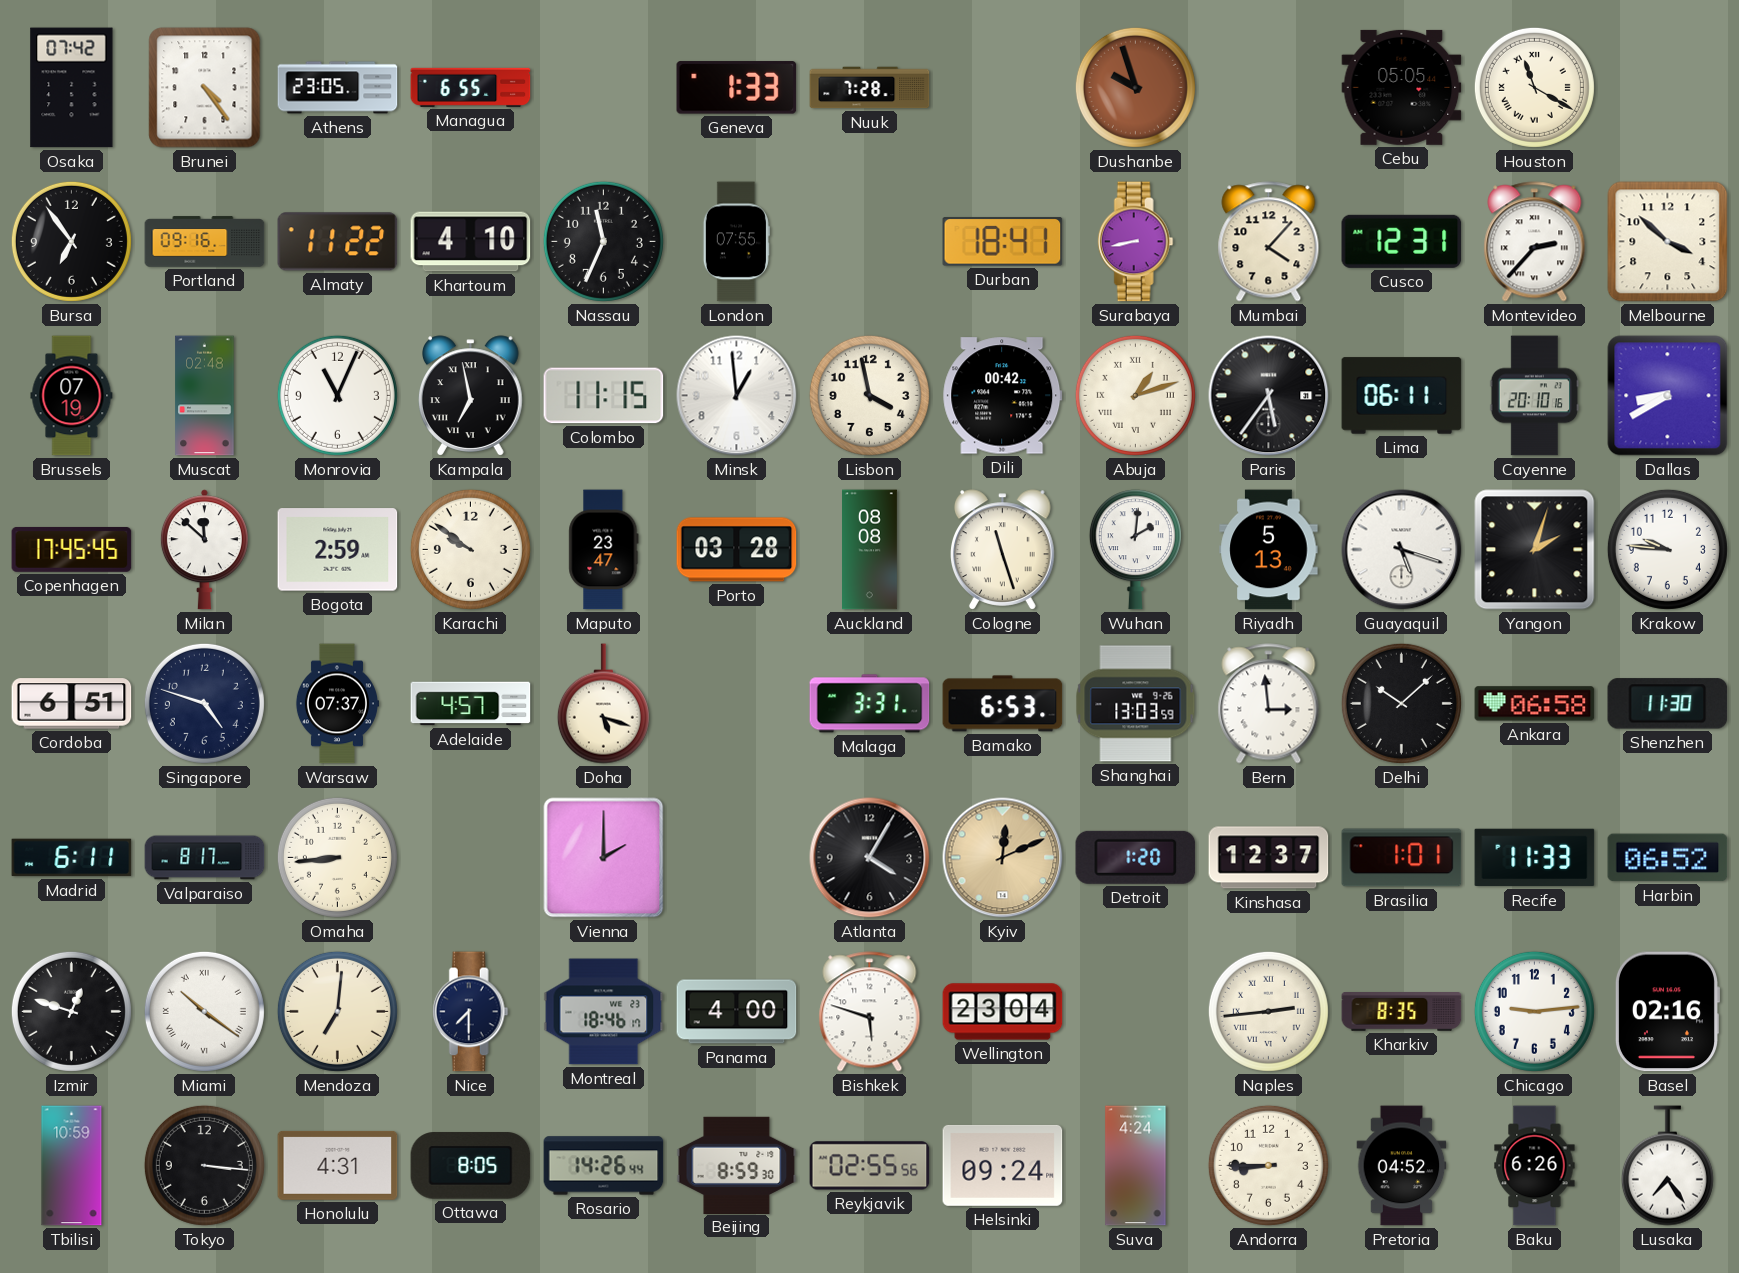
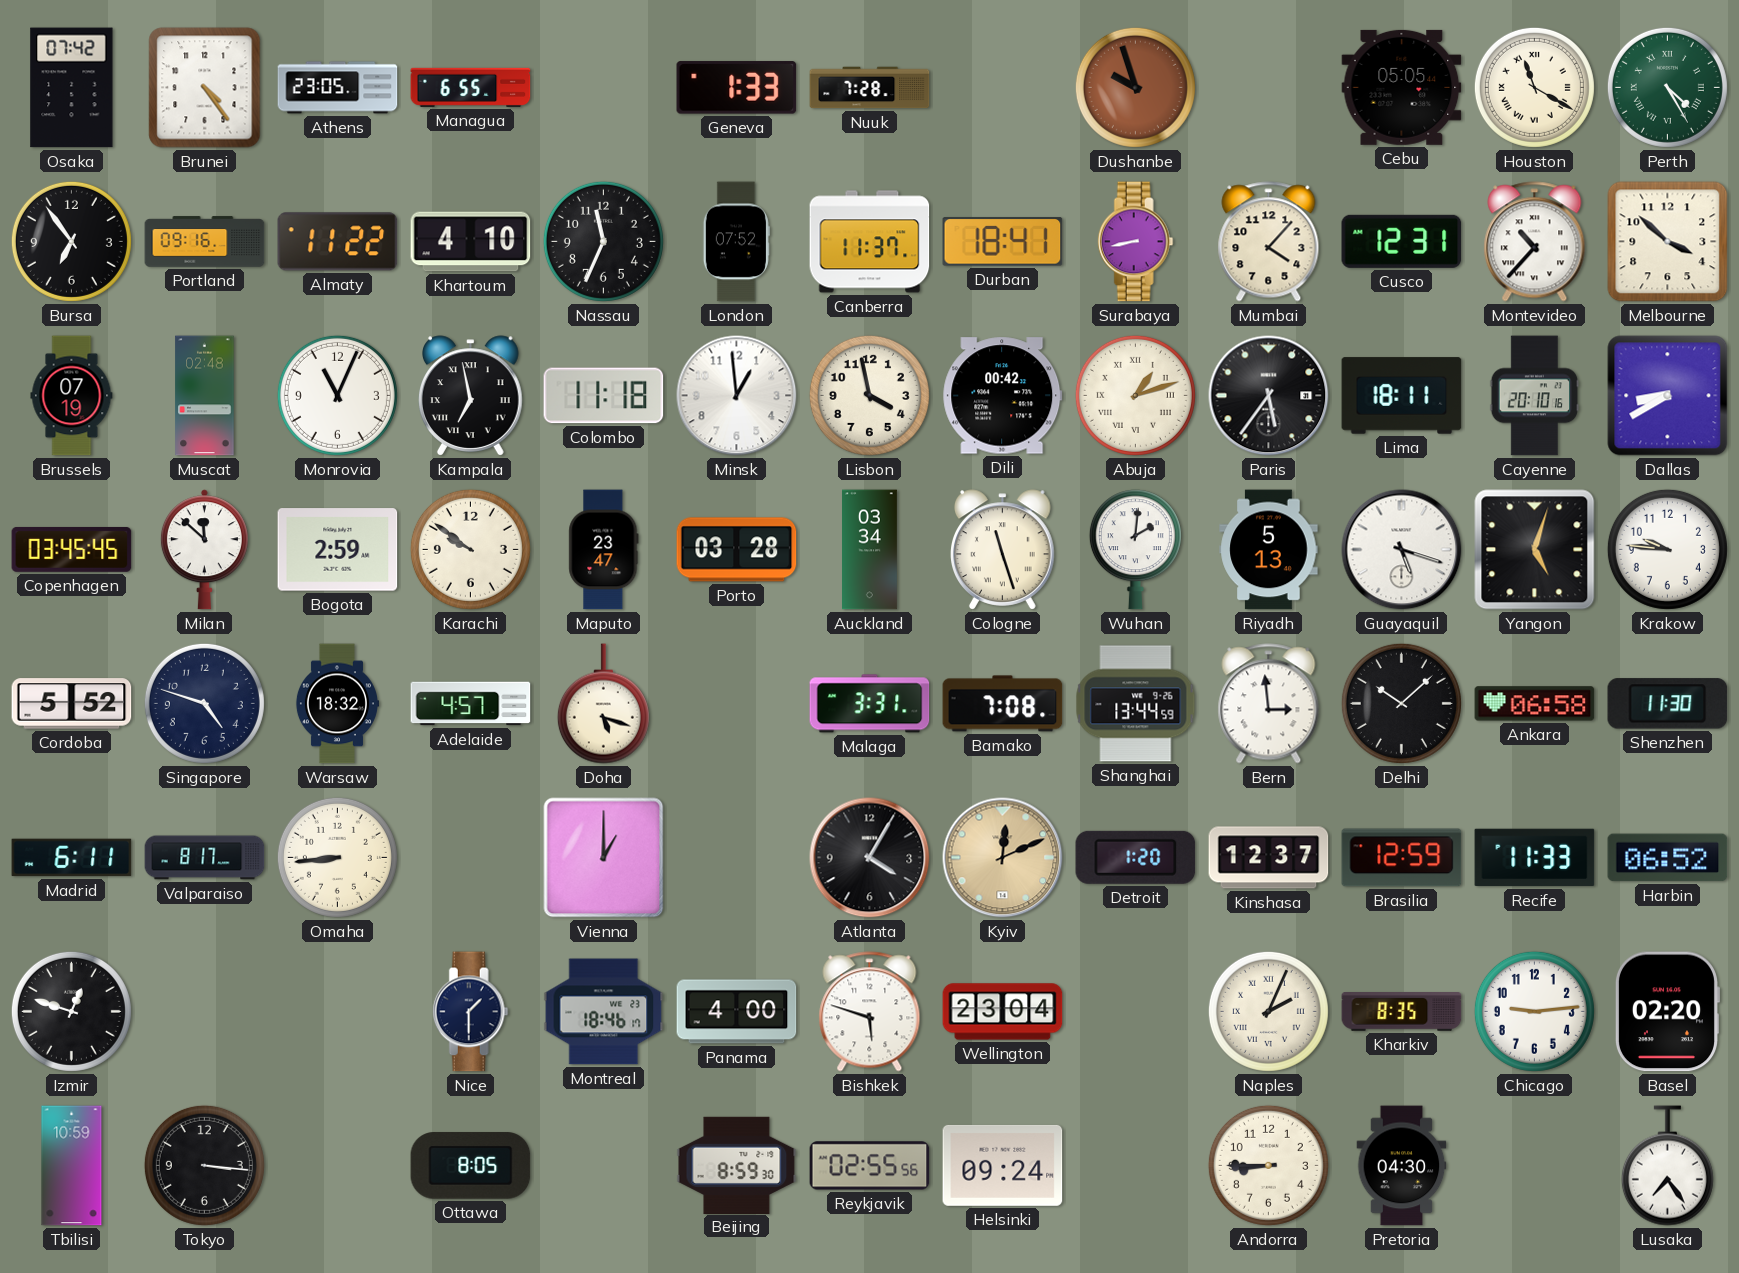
Perth: none -> 4:25
London: 07:55 -> 07:52
Canberra: none -> 11:37
Montevideo: 2:37 -> 10:37
Colombo: 11:15 -> 11:18
Lima: 06:11 -> 18:11
Copenhagen: 17:45 -> 03:45
Auckland: 08:08 -> 03:34
Yangon: 2:03 -> 5:03
Cordoba: 6:51 -> 5:52
Warsaw: 07:37 -> 18:32
Bamako: 6:53 -> 7:08
Shanghai: 13:03 -> 13:44
Vienna: 2:00 -> 1:00
Brasilia: 1:01 -> 12:59
Miami: 10:21 -> none
Mendoza: 7:01 -> none
Nice: 7:30 -> 1:30
Naples: 2:44 -> 2:04
Basel: 02:16 -> 02:20
Honolulu: 4:31 -> none
Rosario: 14:26 -> none
Suva: 4:24 -> none
Pretoria: 04:52 -> 04:30
Baku: 6:26 -> none
